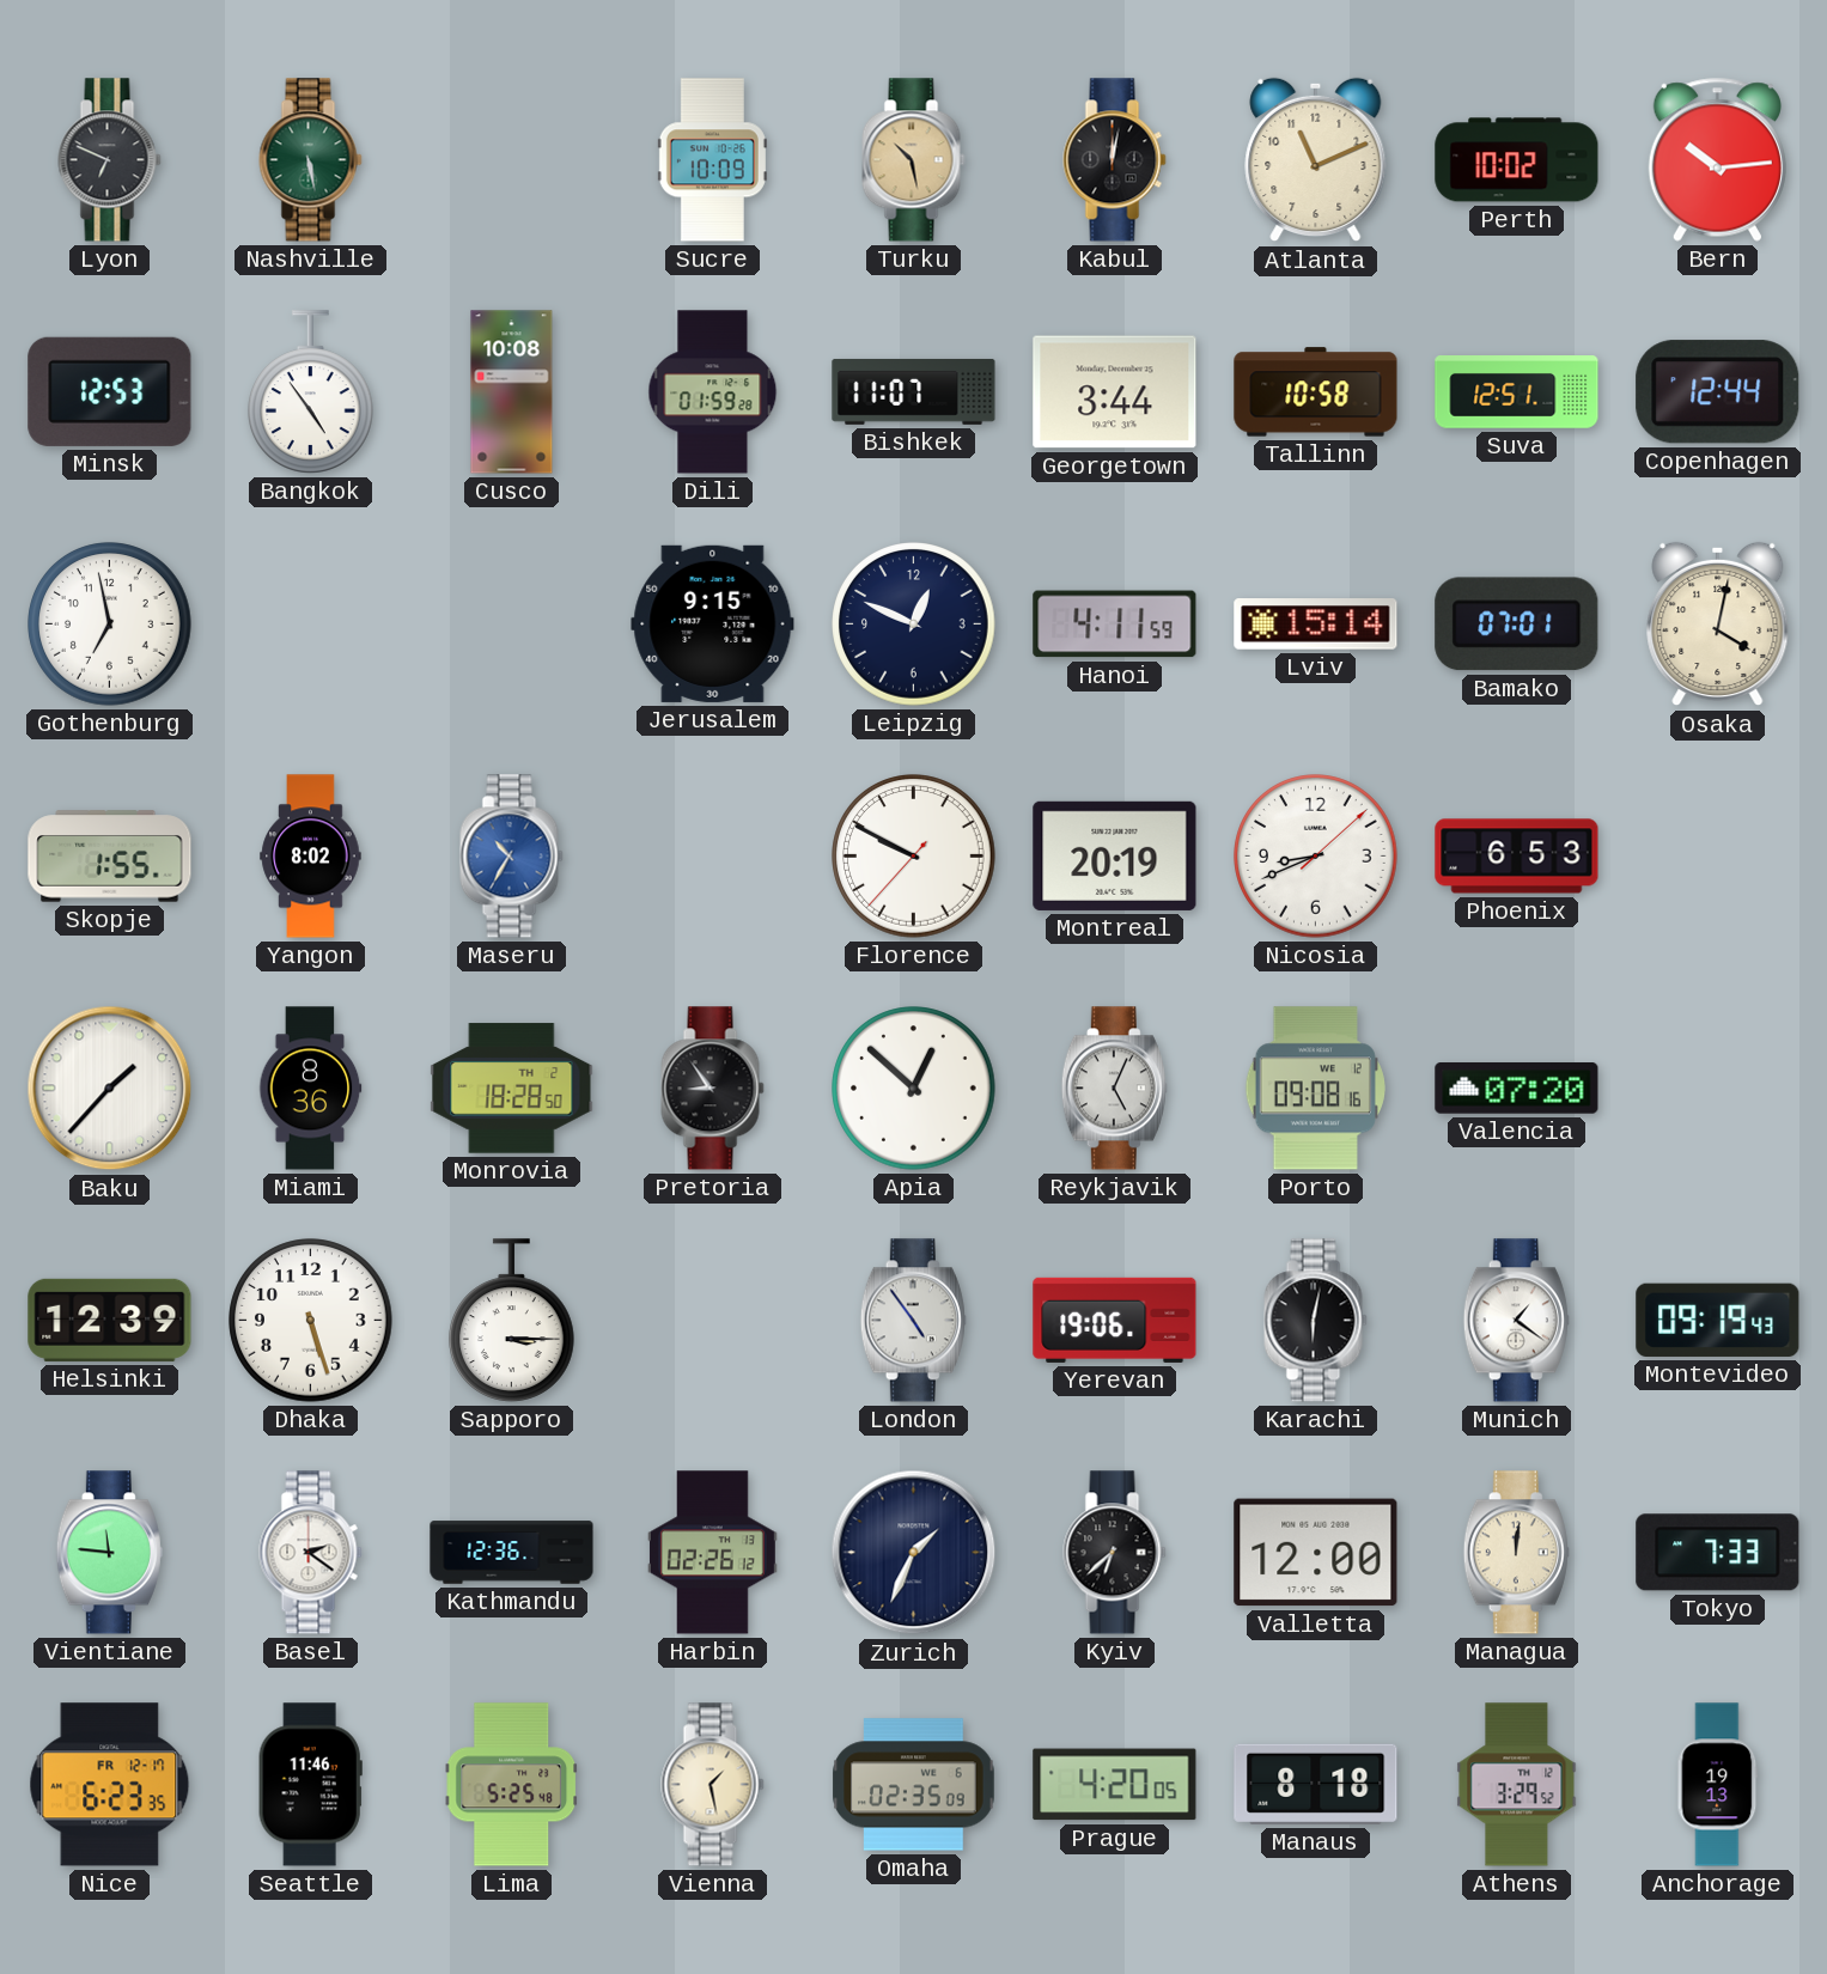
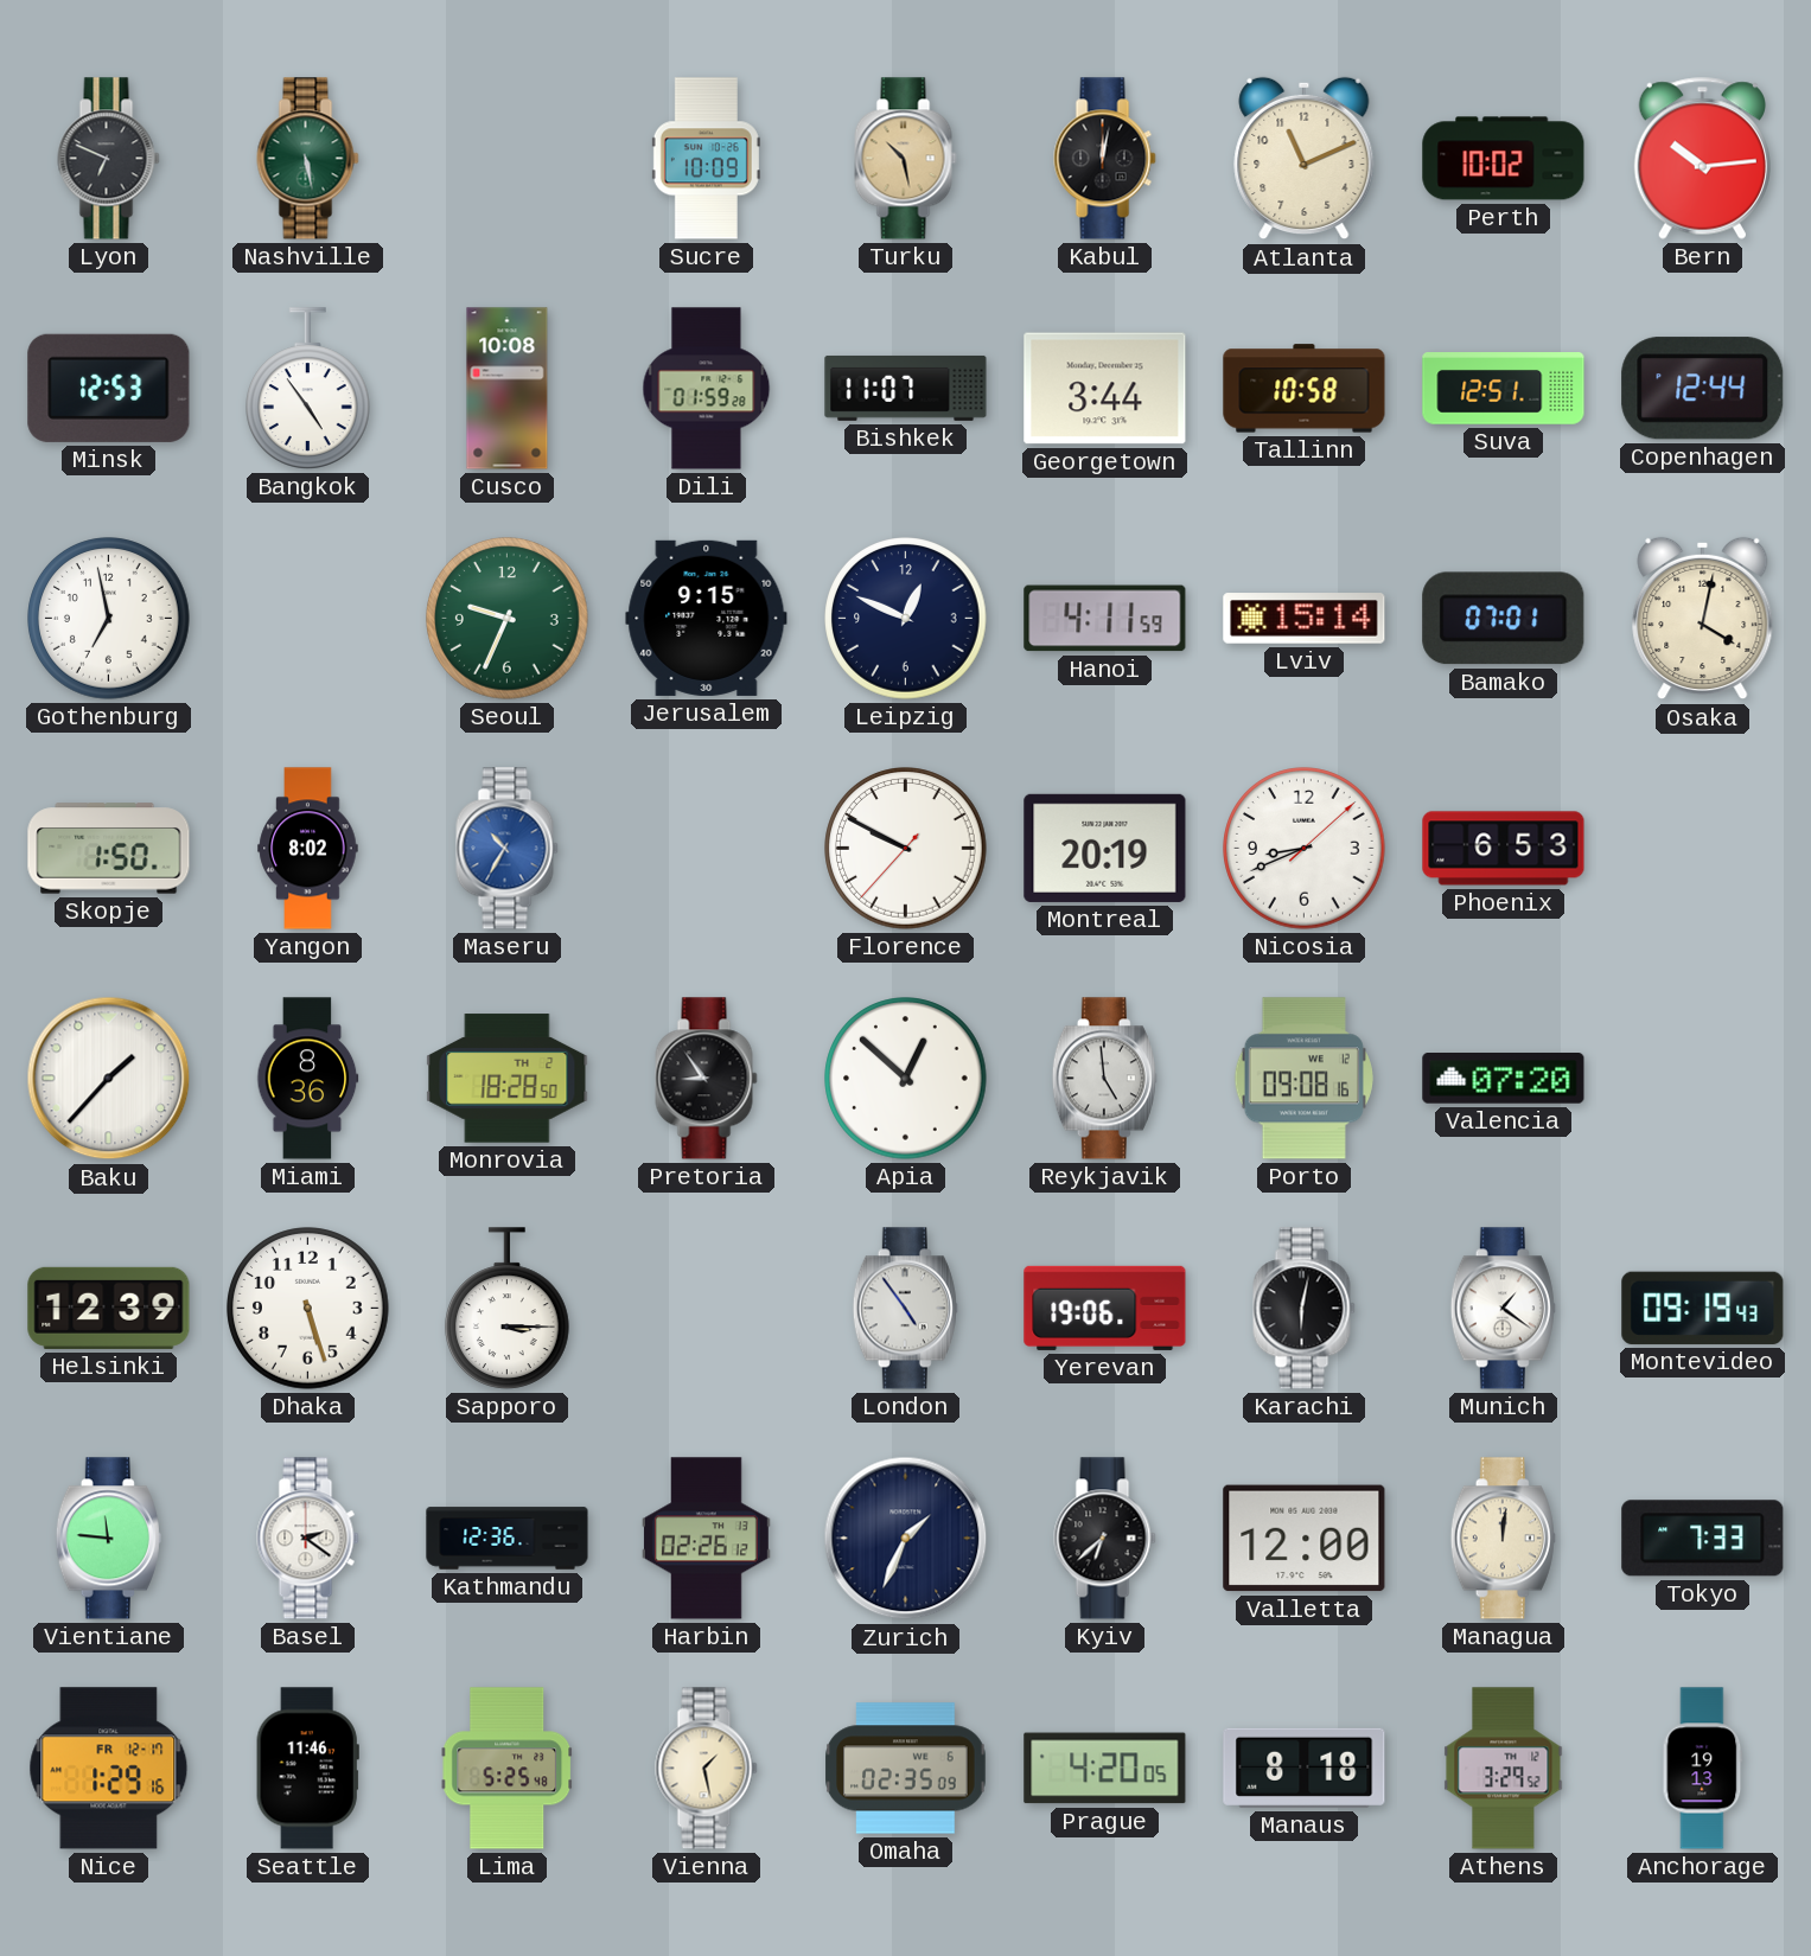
Seoul: none -> 9:34
Skopje: 1:55 -> 1:50
Reykjavik: 5:04 -> 4:59
Nice: 6:23 -> 1:29
